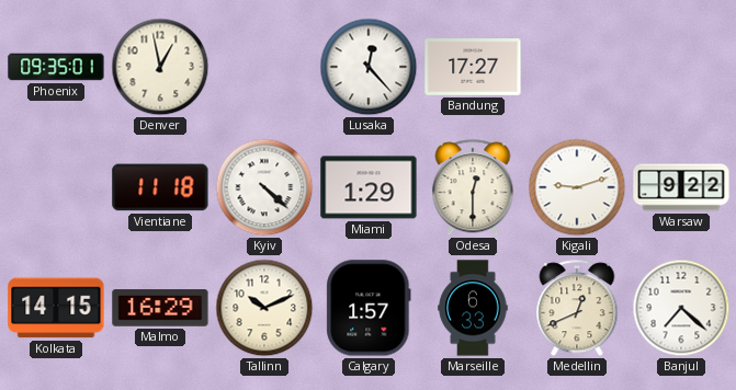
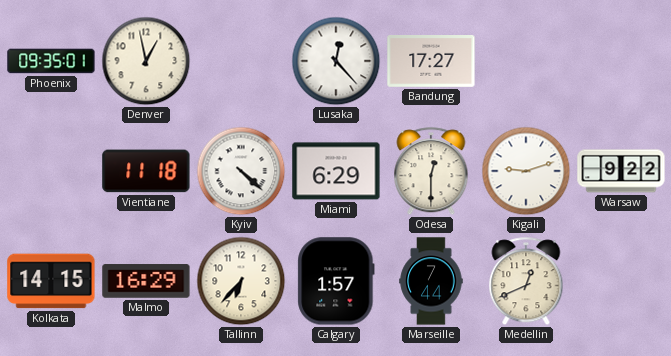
Miami: 1:29 -> 6:29
Tallinn: 10:11 -> 6:37
Marseille: 6:33 -> 7:44
Banjul: 7:22 -> none
